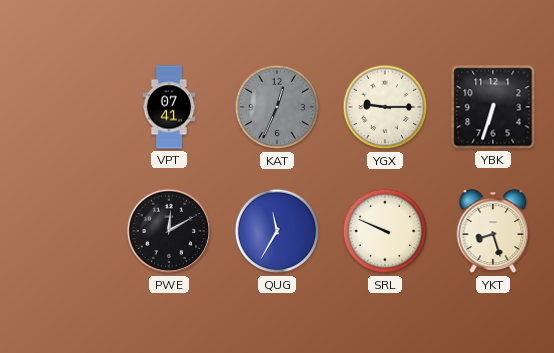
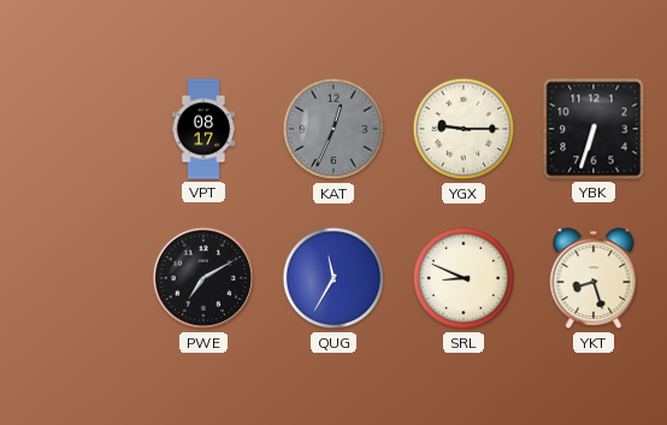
VPT: 07:41 -> 08:17
PWE: 12:10 -> 7:10
SRL: 9:49 -> 8:49
